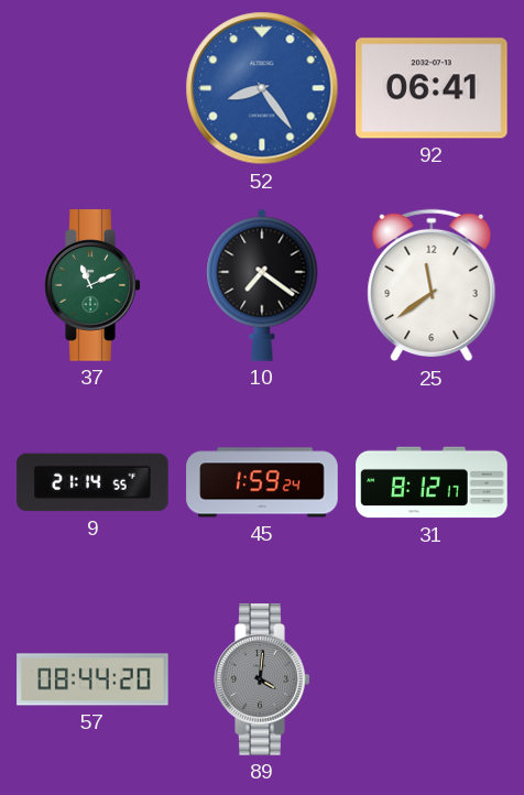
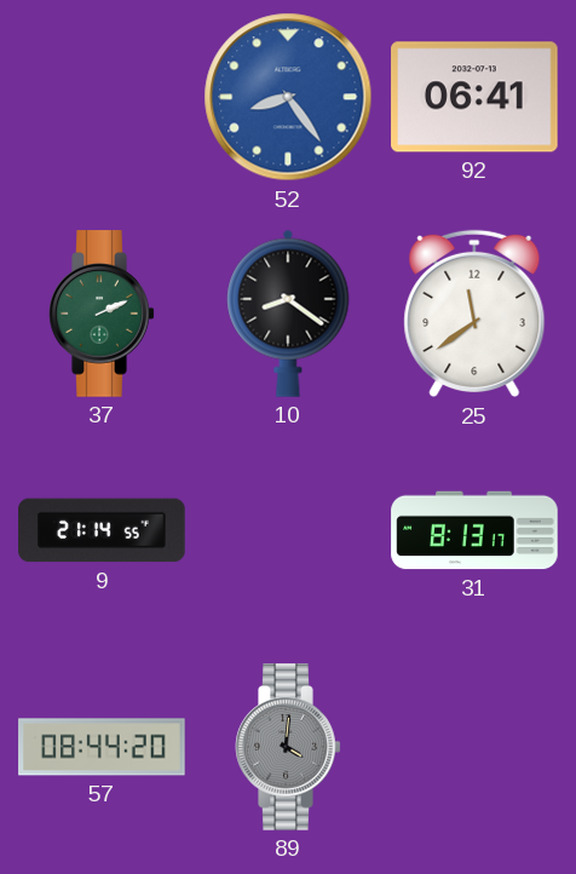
37: 11:11 -> 2:11
10: 7:21 -> 8:21
45: 1:59 -> none
31: 8:12 -> 8:13
